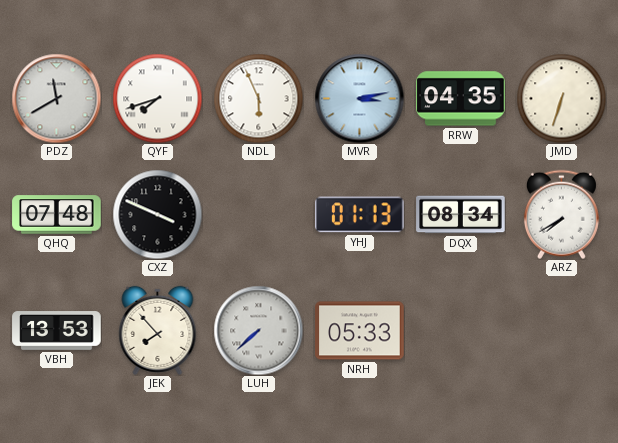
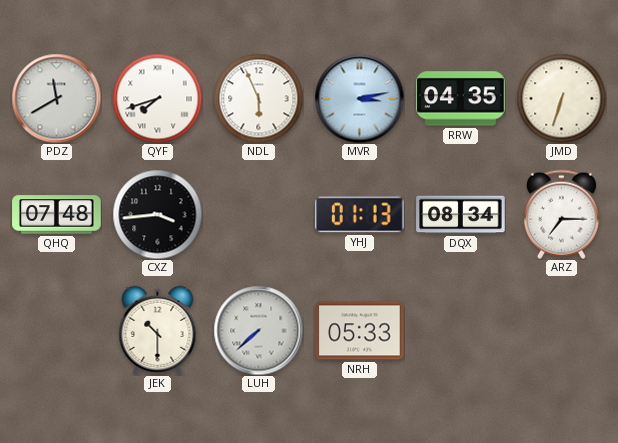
CXZ: 3:49 -> 3:44
ARZ: 7:40 -> 7:15
VBH: 13:53 -> none
JEK: 7:53 -> 10:30
